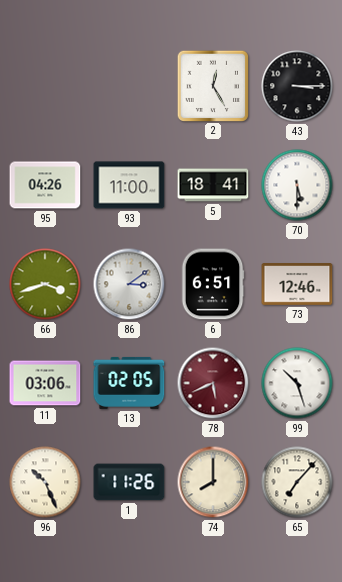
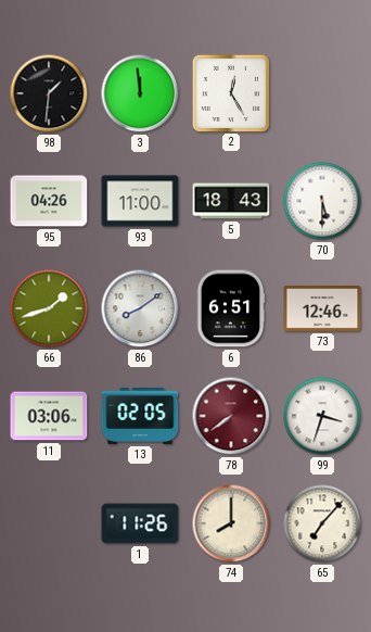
98: none -> 1:31
3: none -> 11:59
43: 3:15 -> none
5: 18:41 -> 18:43
66: 3:42 -> 1:42
86: 3:09 -> 8:09
78: 5:41 -> 7:39
99: 10:27 -> 3:33
96: 10:26 -> none
